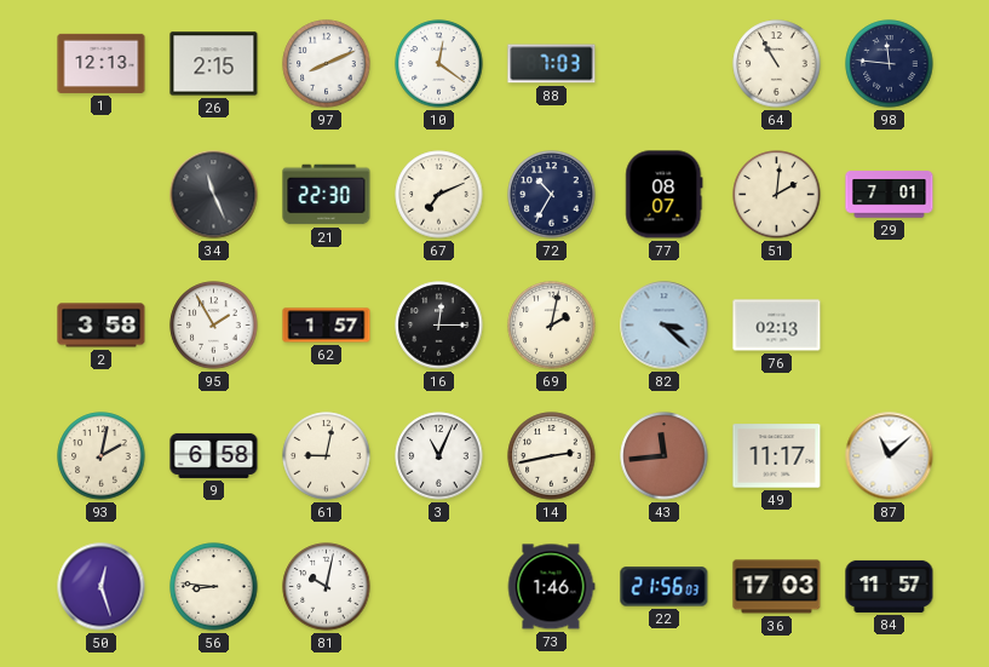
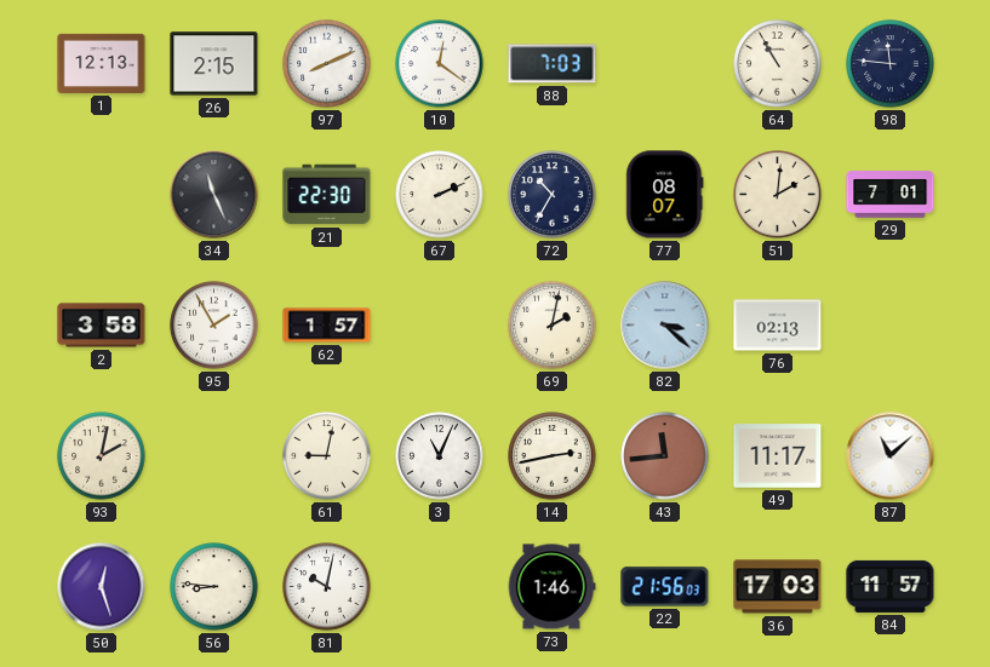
67: 7:11 -> 2:11
16: 12:15 -> none
9: 6:58 -> none
